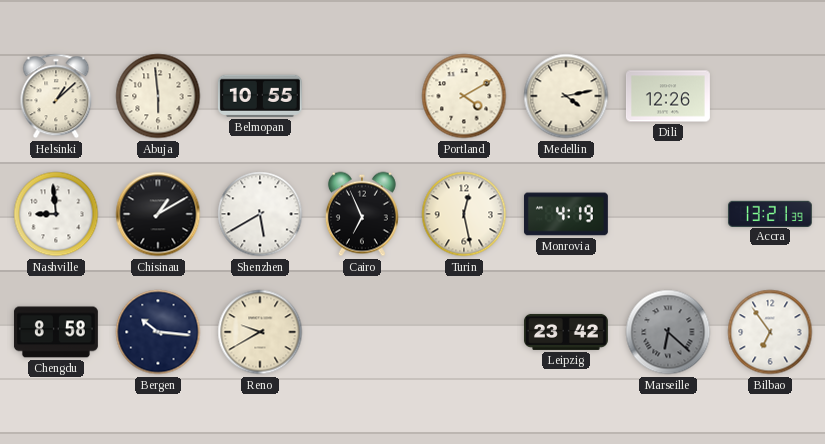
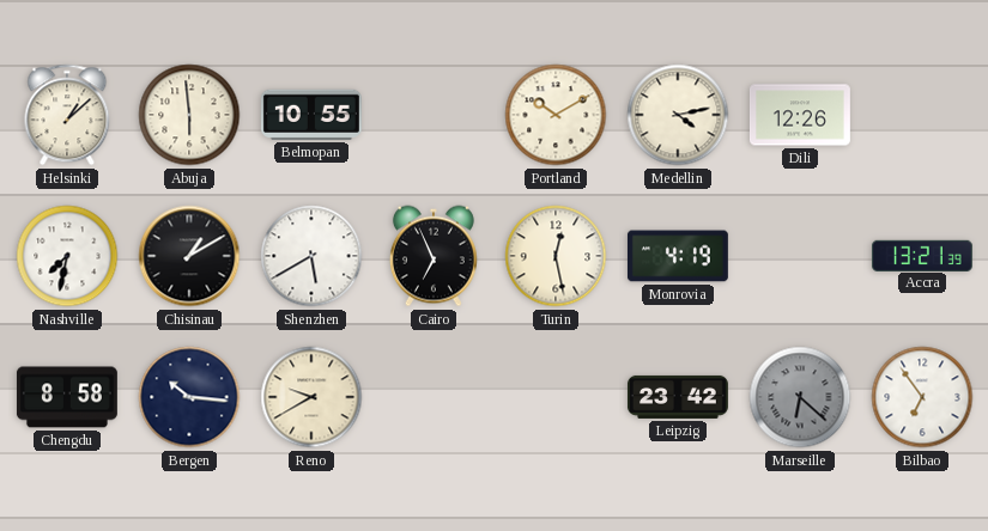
Portland: 4:10 -> 10:10
Nashville: 8:59 -> 7:32
